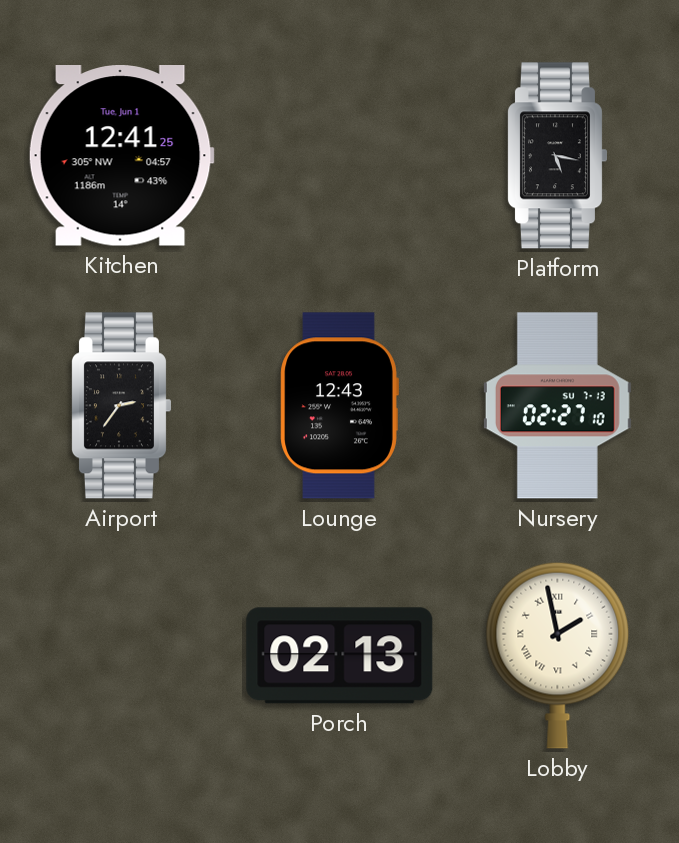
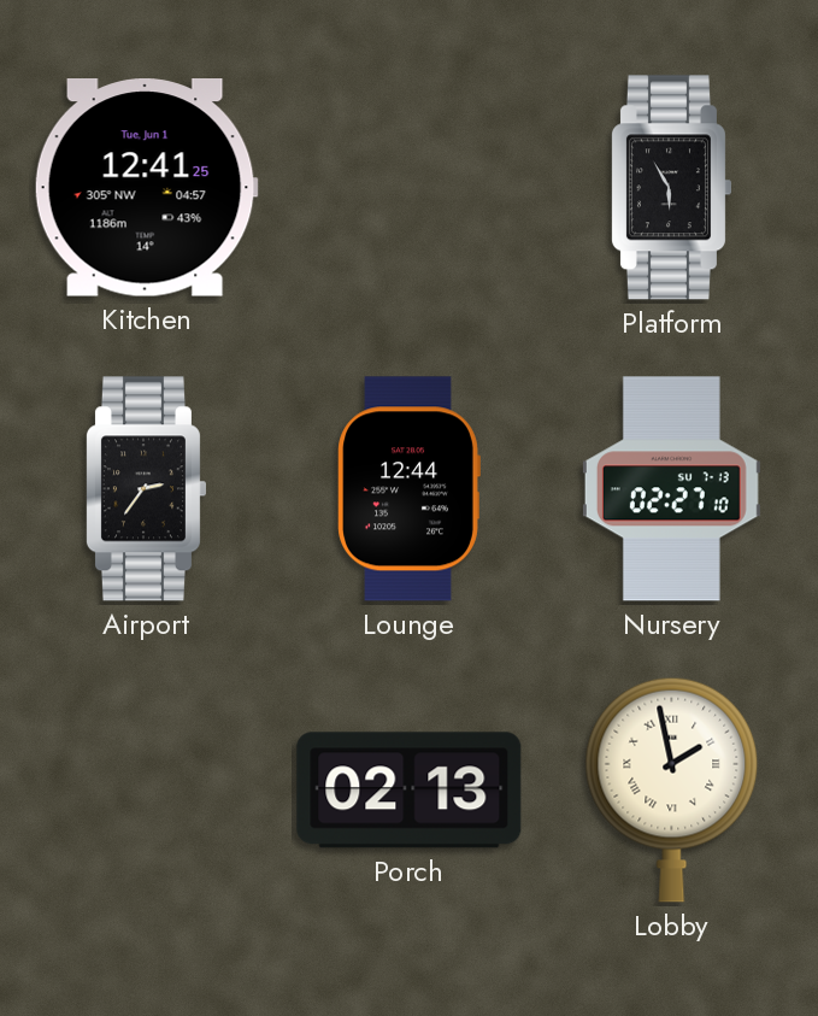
Platform: 5:17 -> 5:55
Lounge: 12:43 -> 12:44
